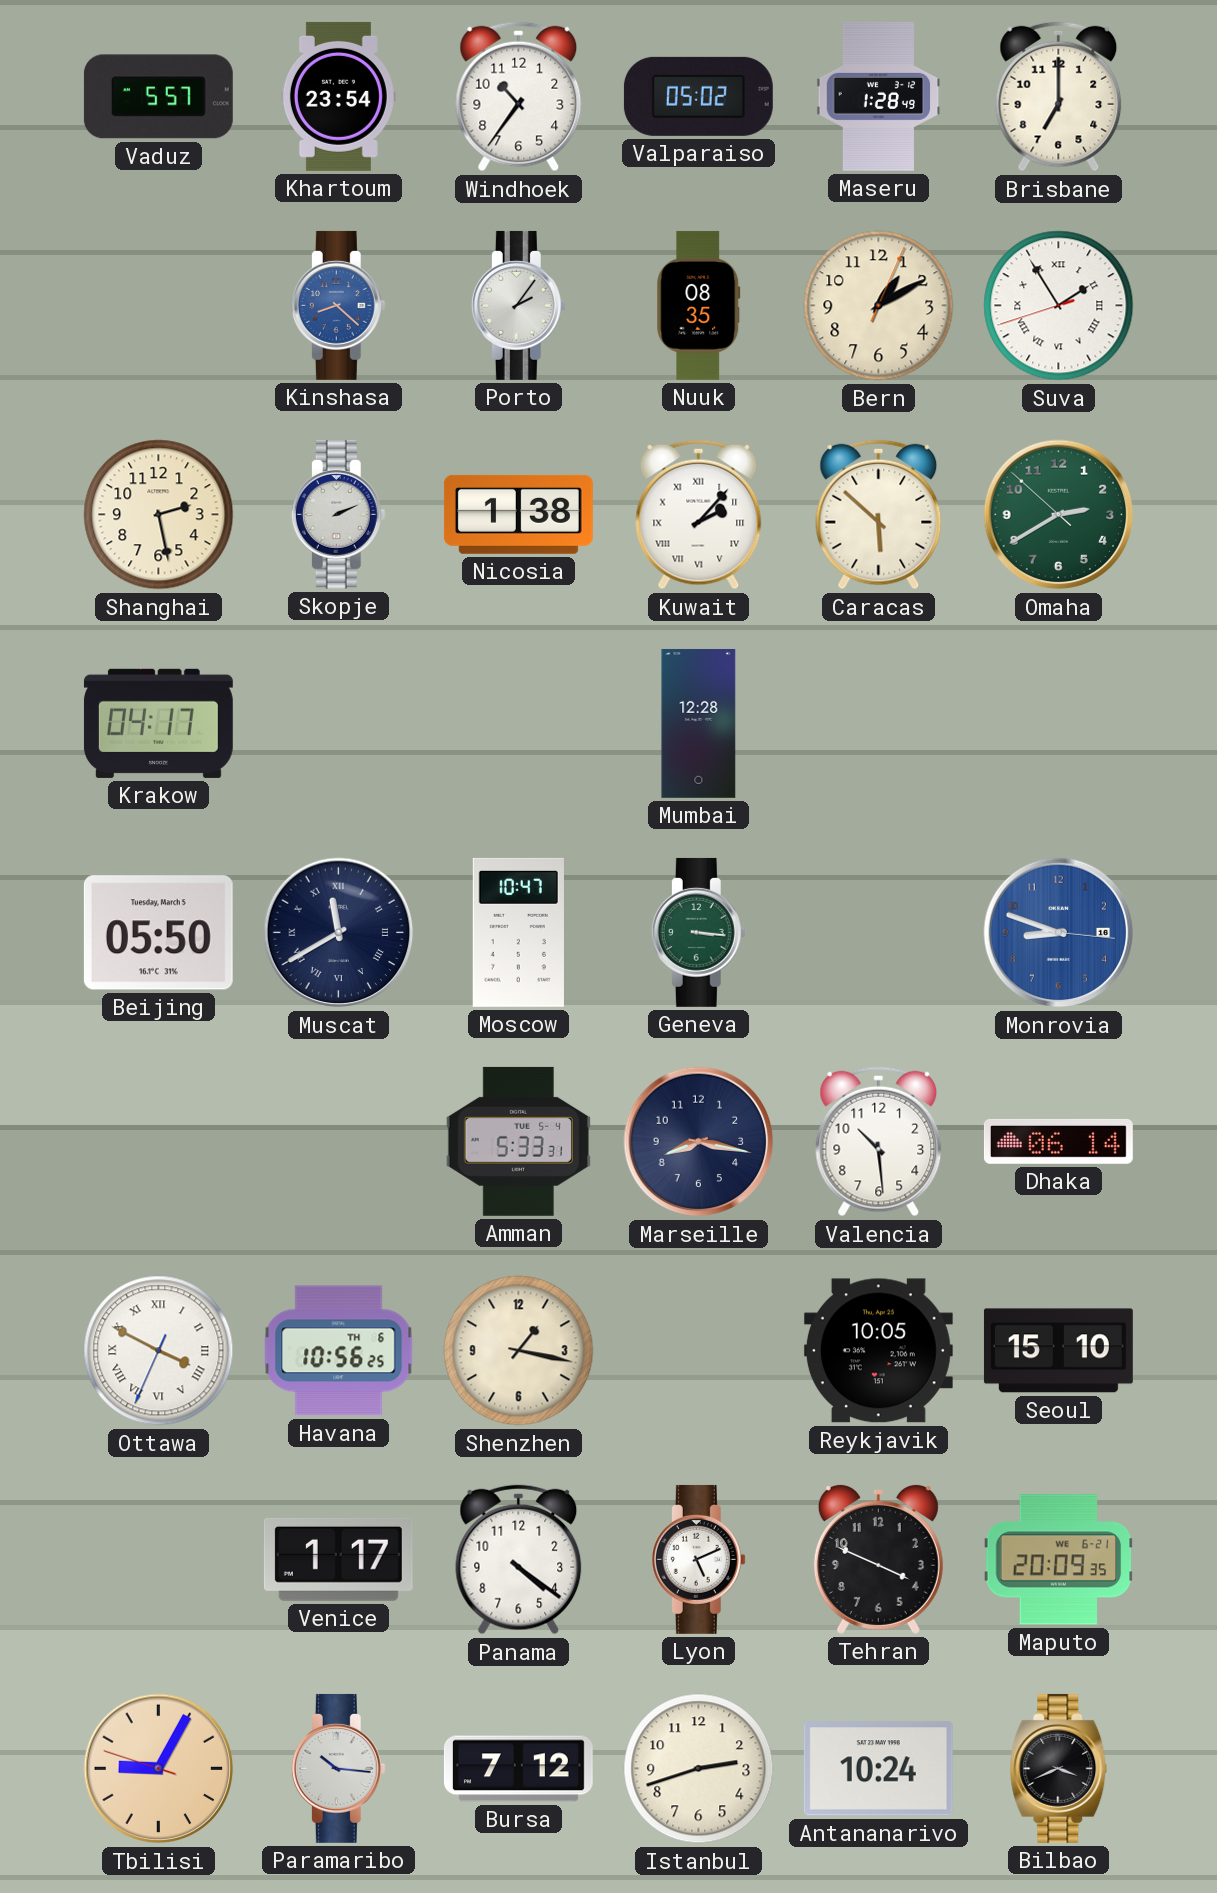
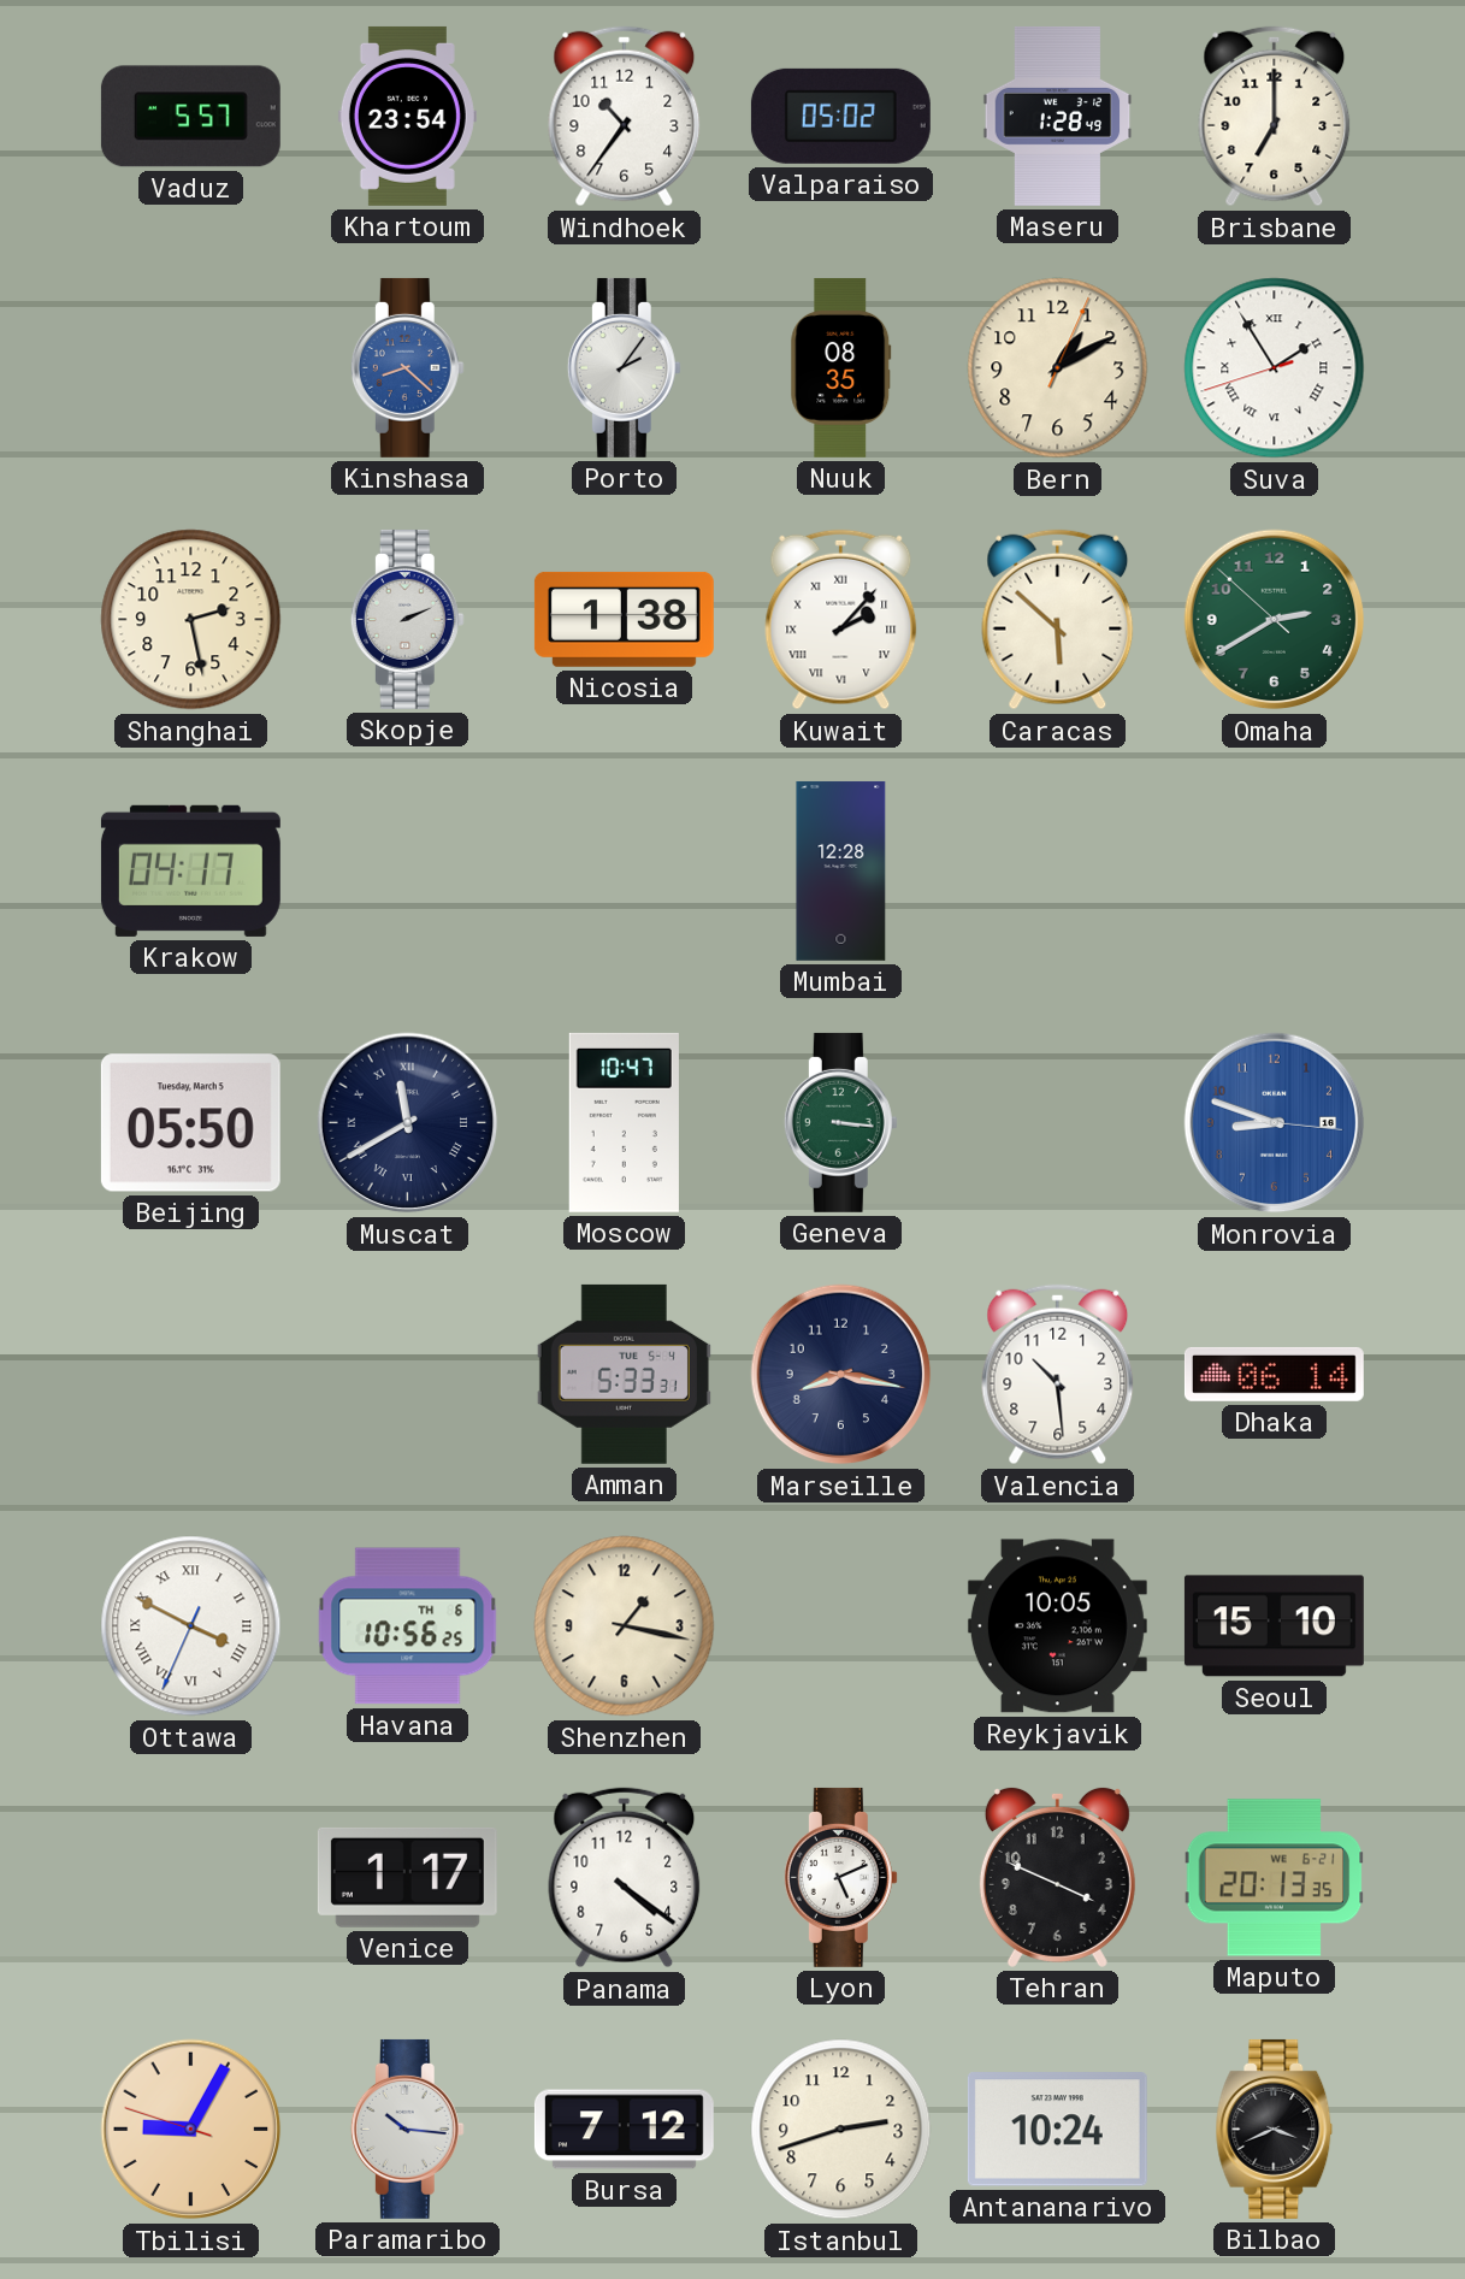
Maputo: 20:09 -> 20:13
